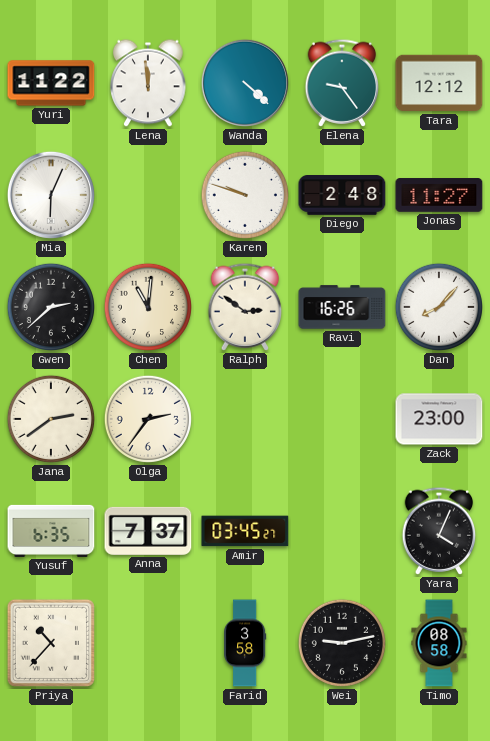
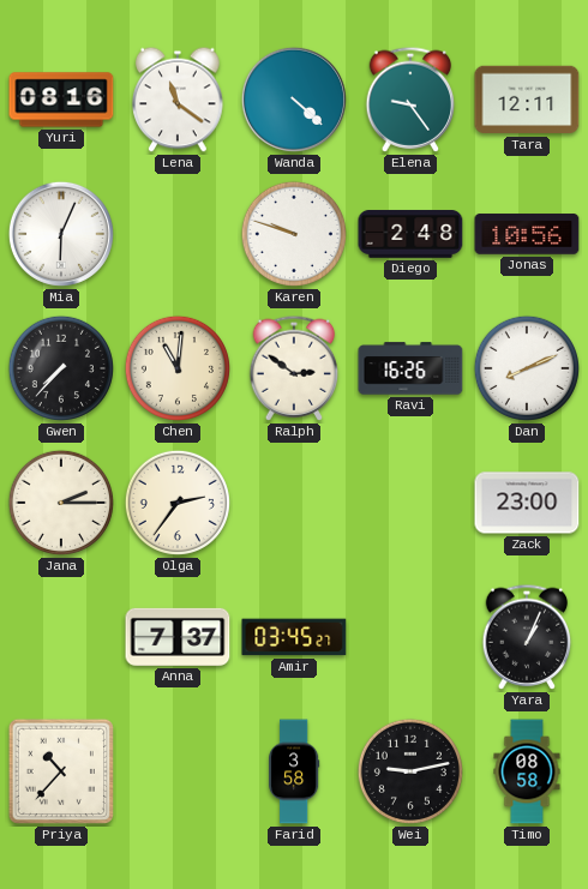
Yuri: 11:22 -> 08:16
Lena: 11:59 -> 11:21
Tara: 12:12 -> 12:11
Jonas: 11:27 -> 10:56
Gwen: 2:38 -> 7:37
Dan: 8:07 -> 8:11
Jana: 2:39 -> 2:15
Yusuf: 6:35 -> none
Yara: 4:04 -> 1:04
